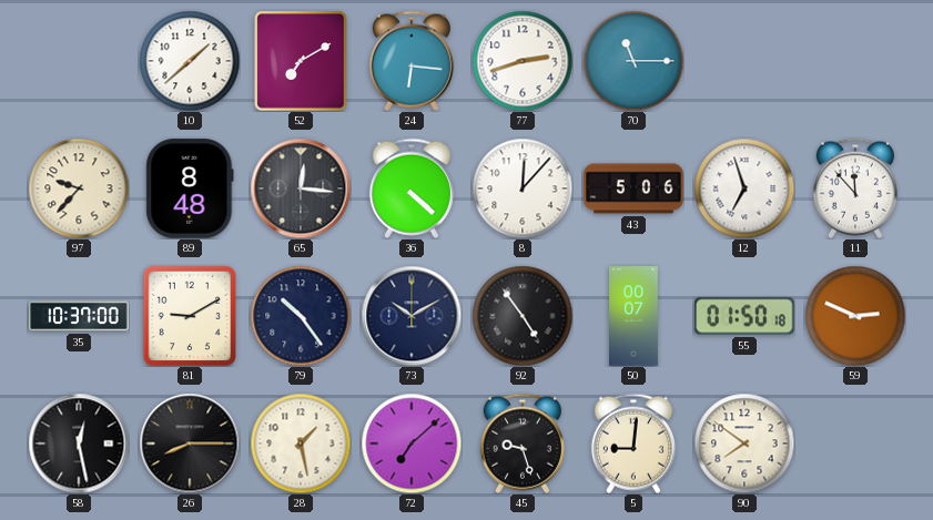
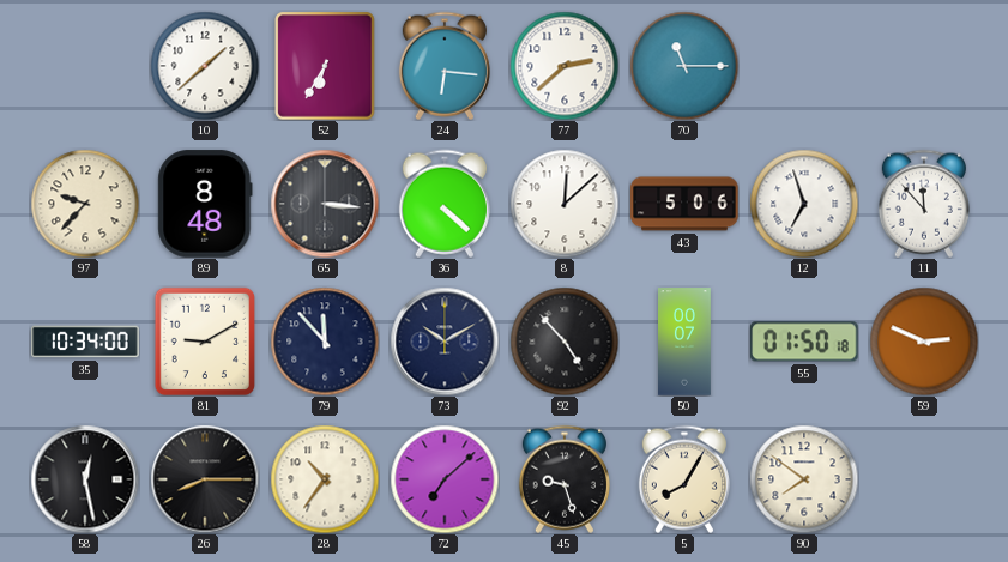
52: 7:10 -> 6:35
77: 2:42 -> 2:38
65: 12:16 -> 3:16
8: 12:07 -> 12:08
35: 10:37 -> 10:34
79: 10:24 -> 11:53
92: 4:54 -> 4:53
28: 1:28 -> 10:36
5: 9:01 -> 8:05
